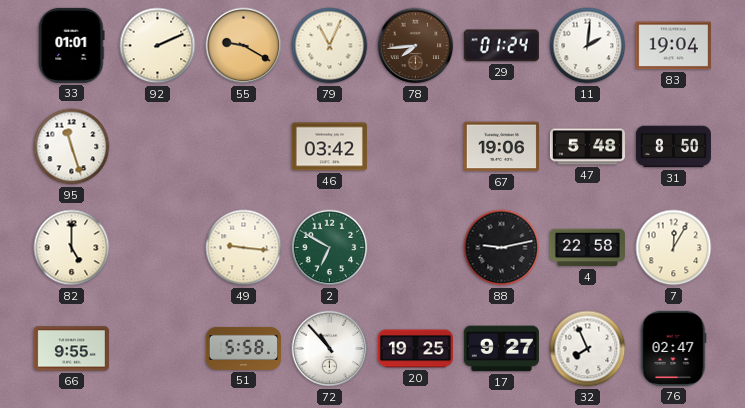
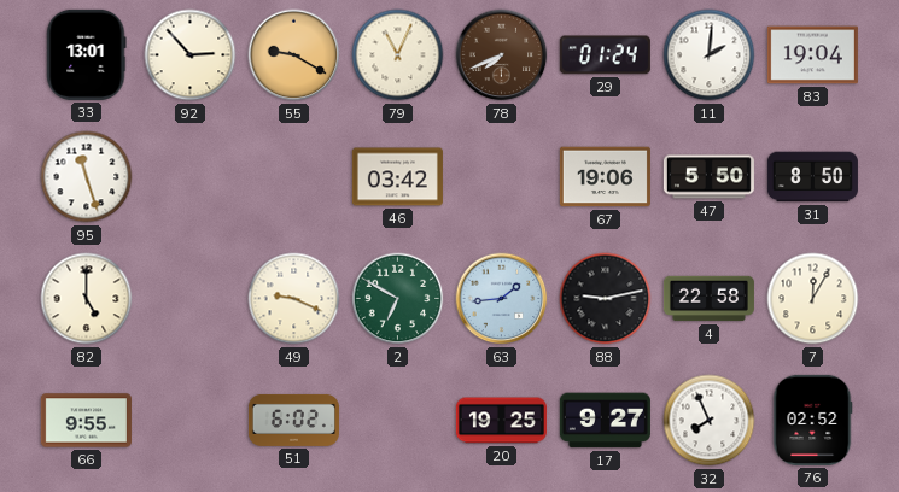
33: 01:01 -> 13:01
92: 2:11 -> 2:53
78: 7:44 -> 7:41
47: 5:48 -> 5:50
49: 9:16 -> 9:19
63: none -> 1:44
51: 5:58 -> 6:02
72: 10:53 -> none
76: 02:47 -> 02:52
